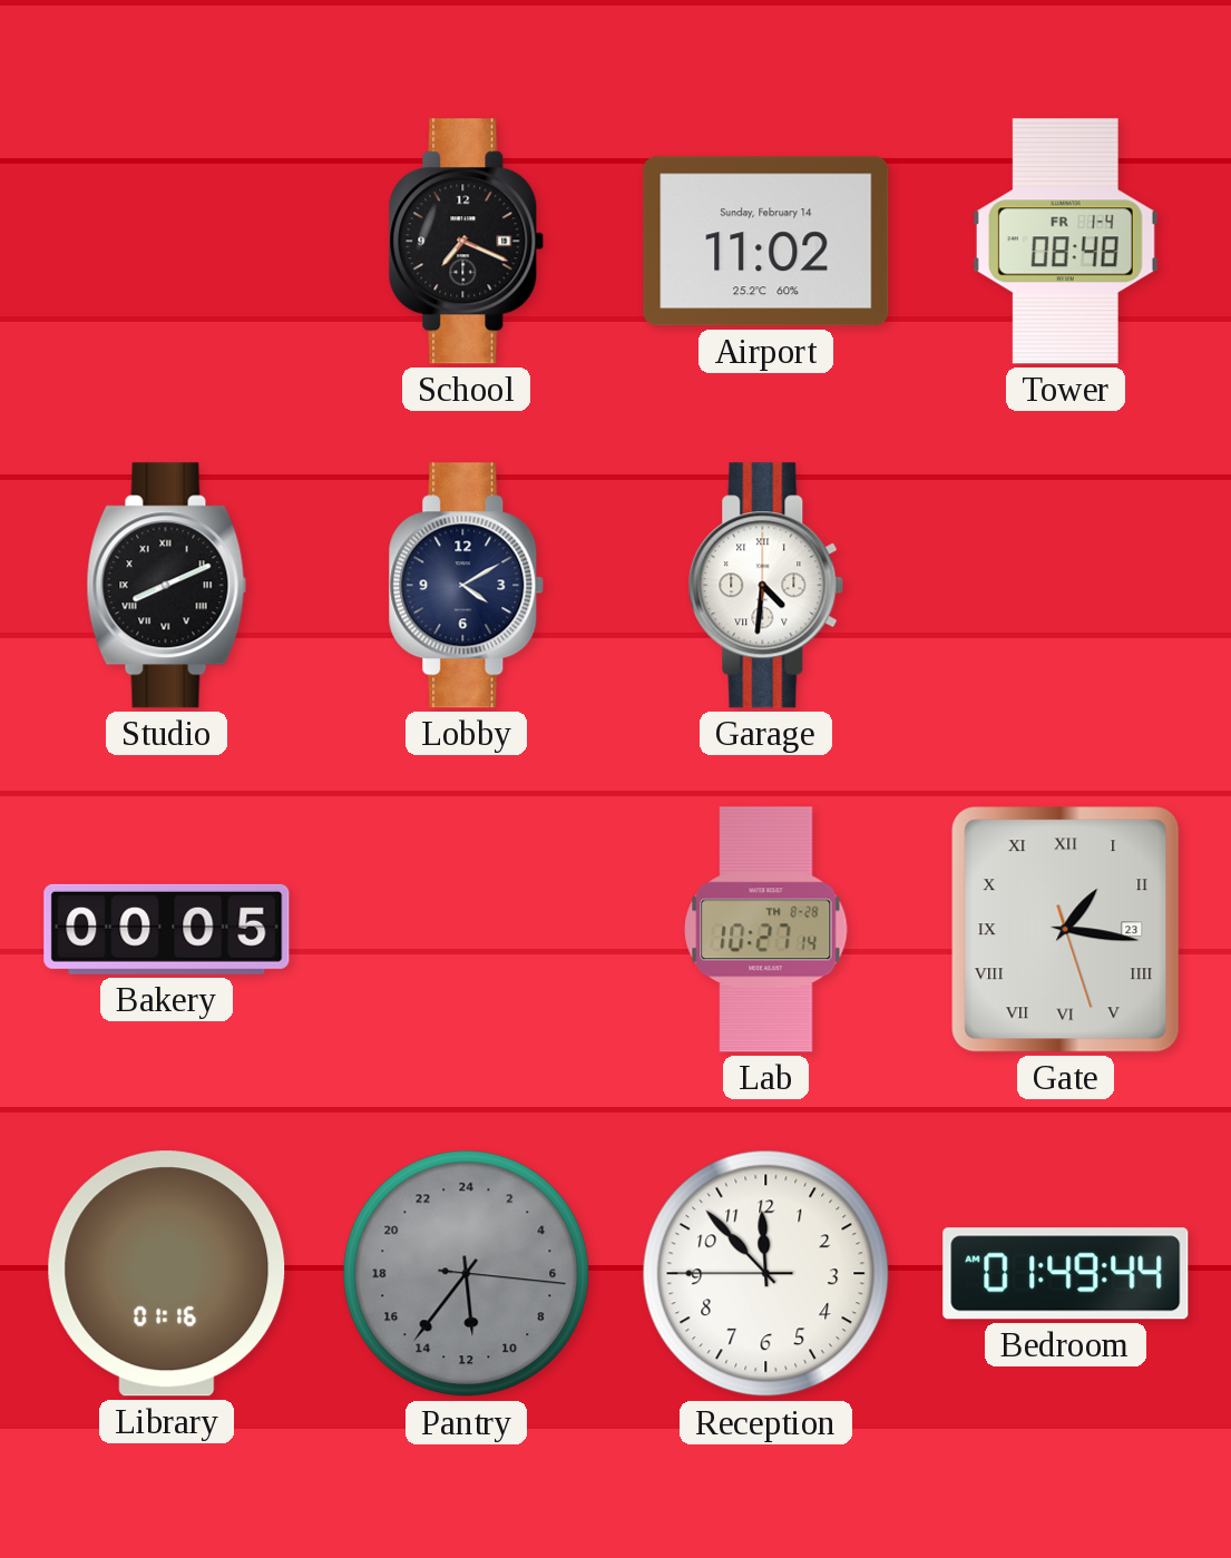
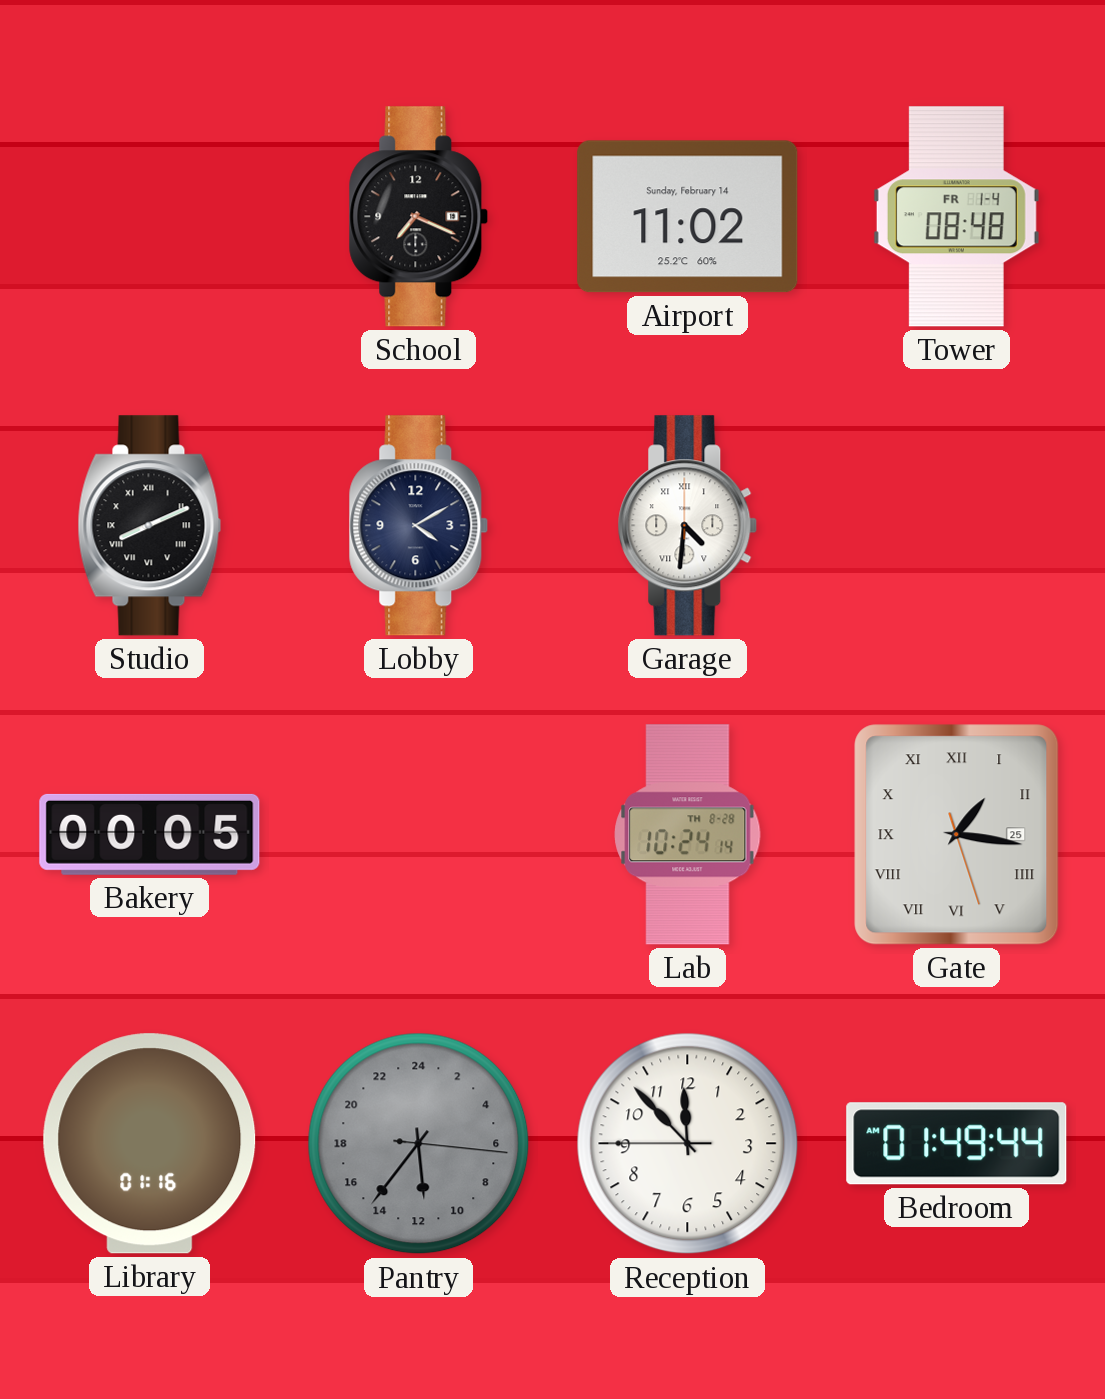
Lab: 10:27 -> 10:24
Gate date: 23 -> 25
